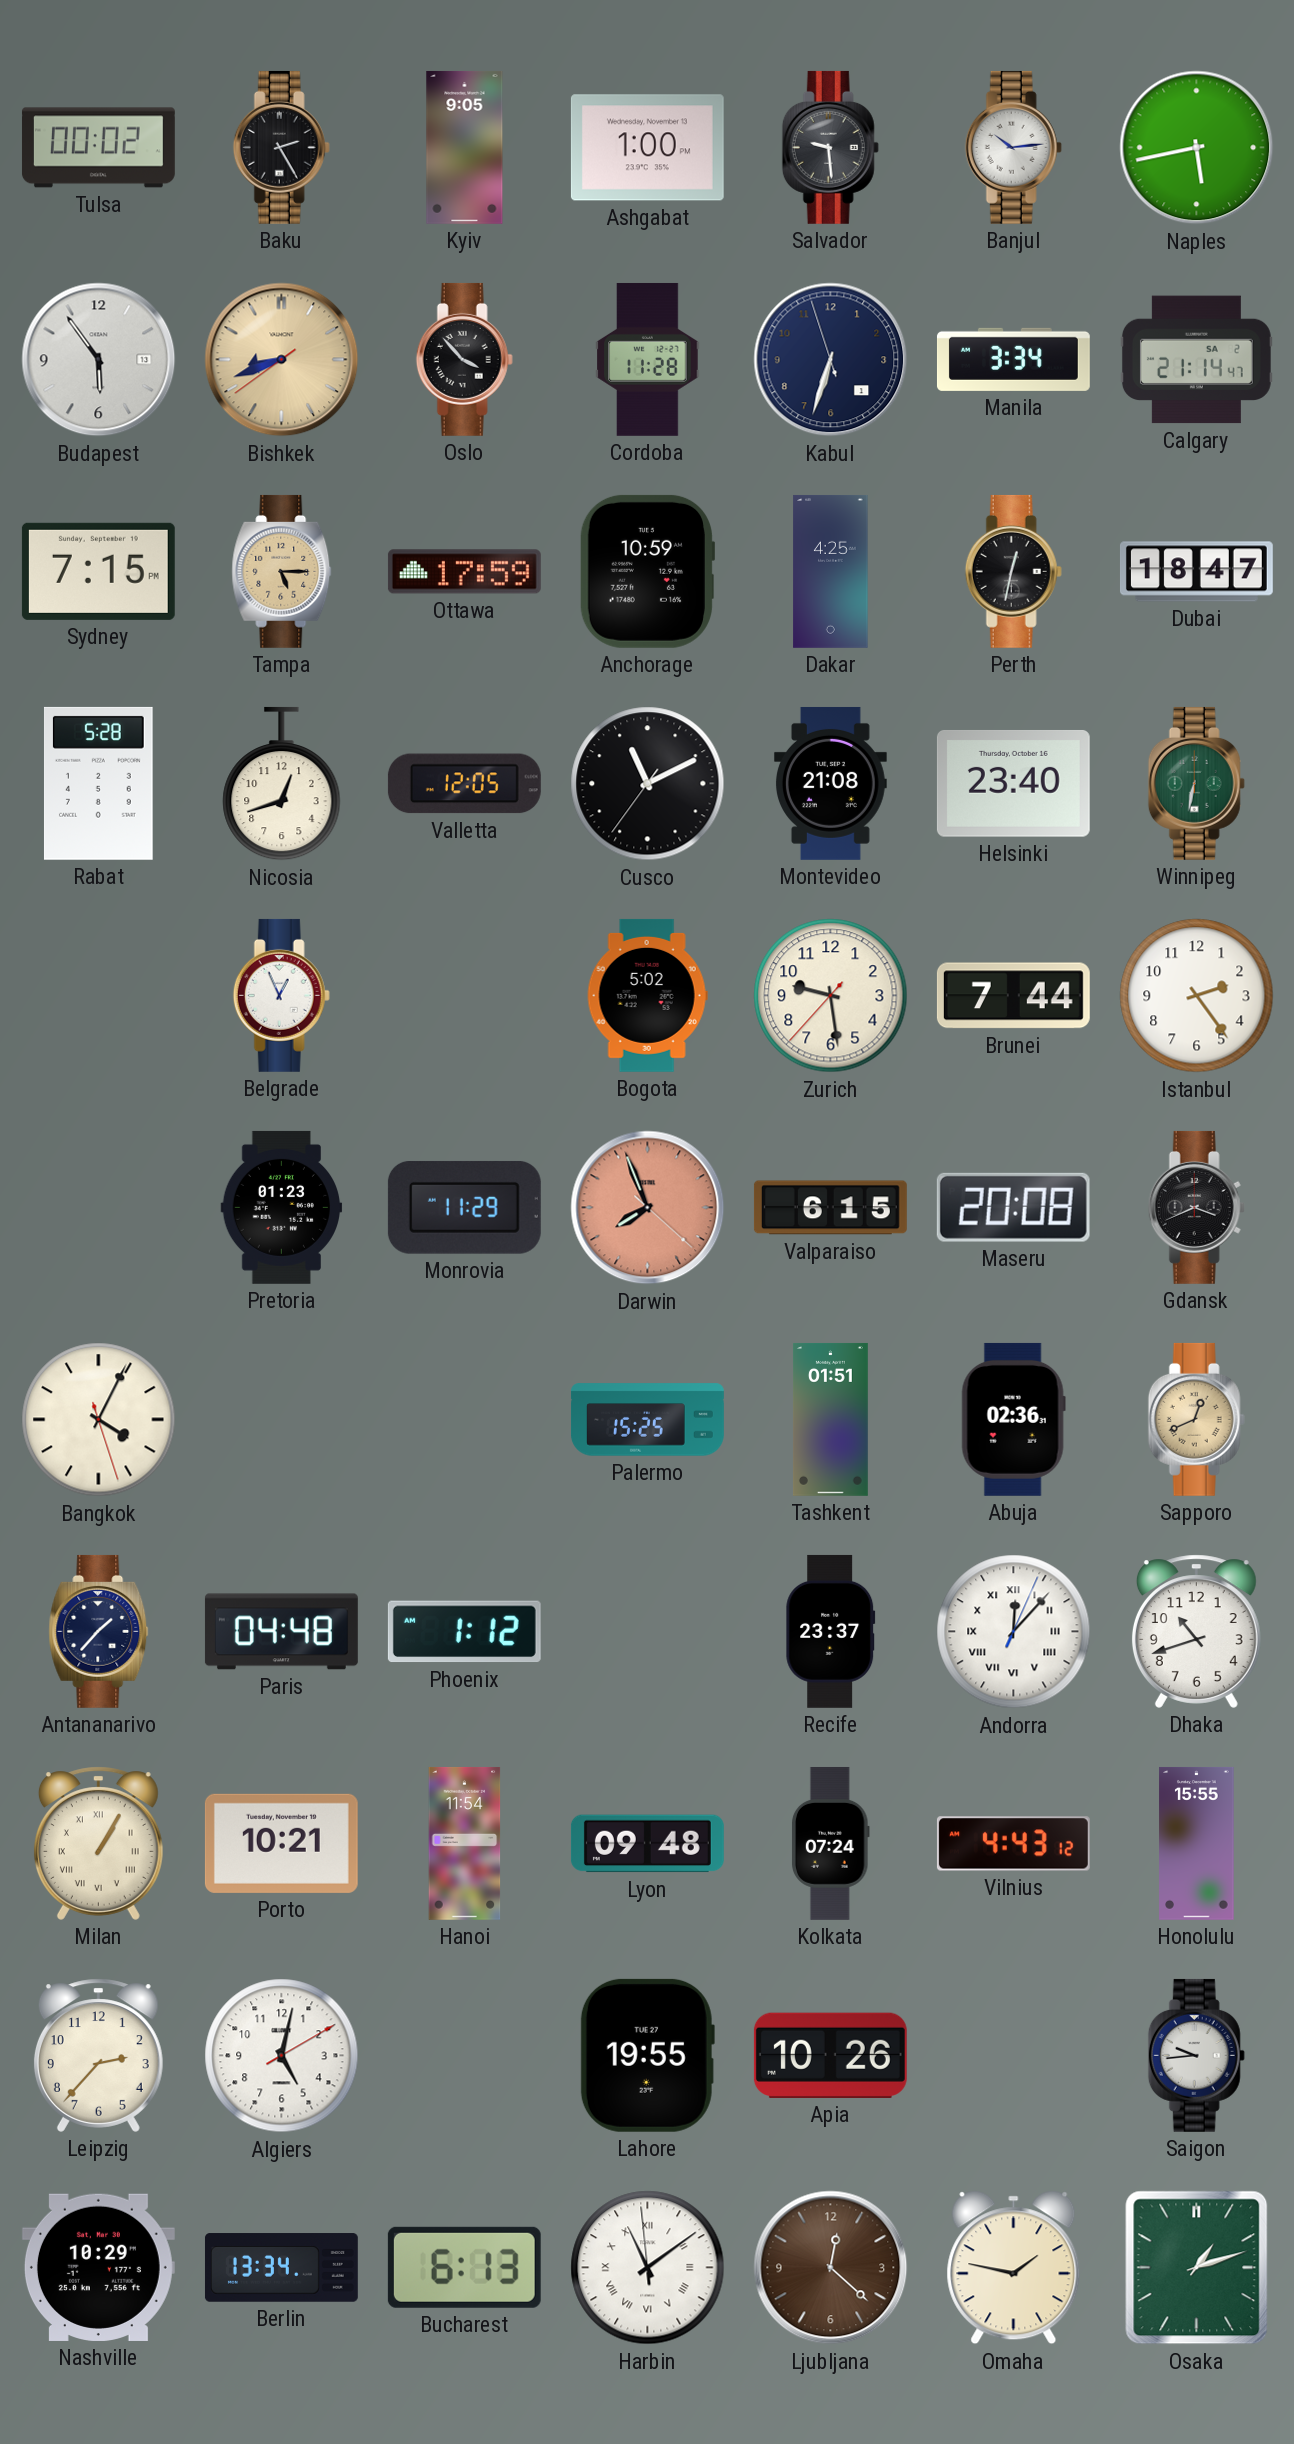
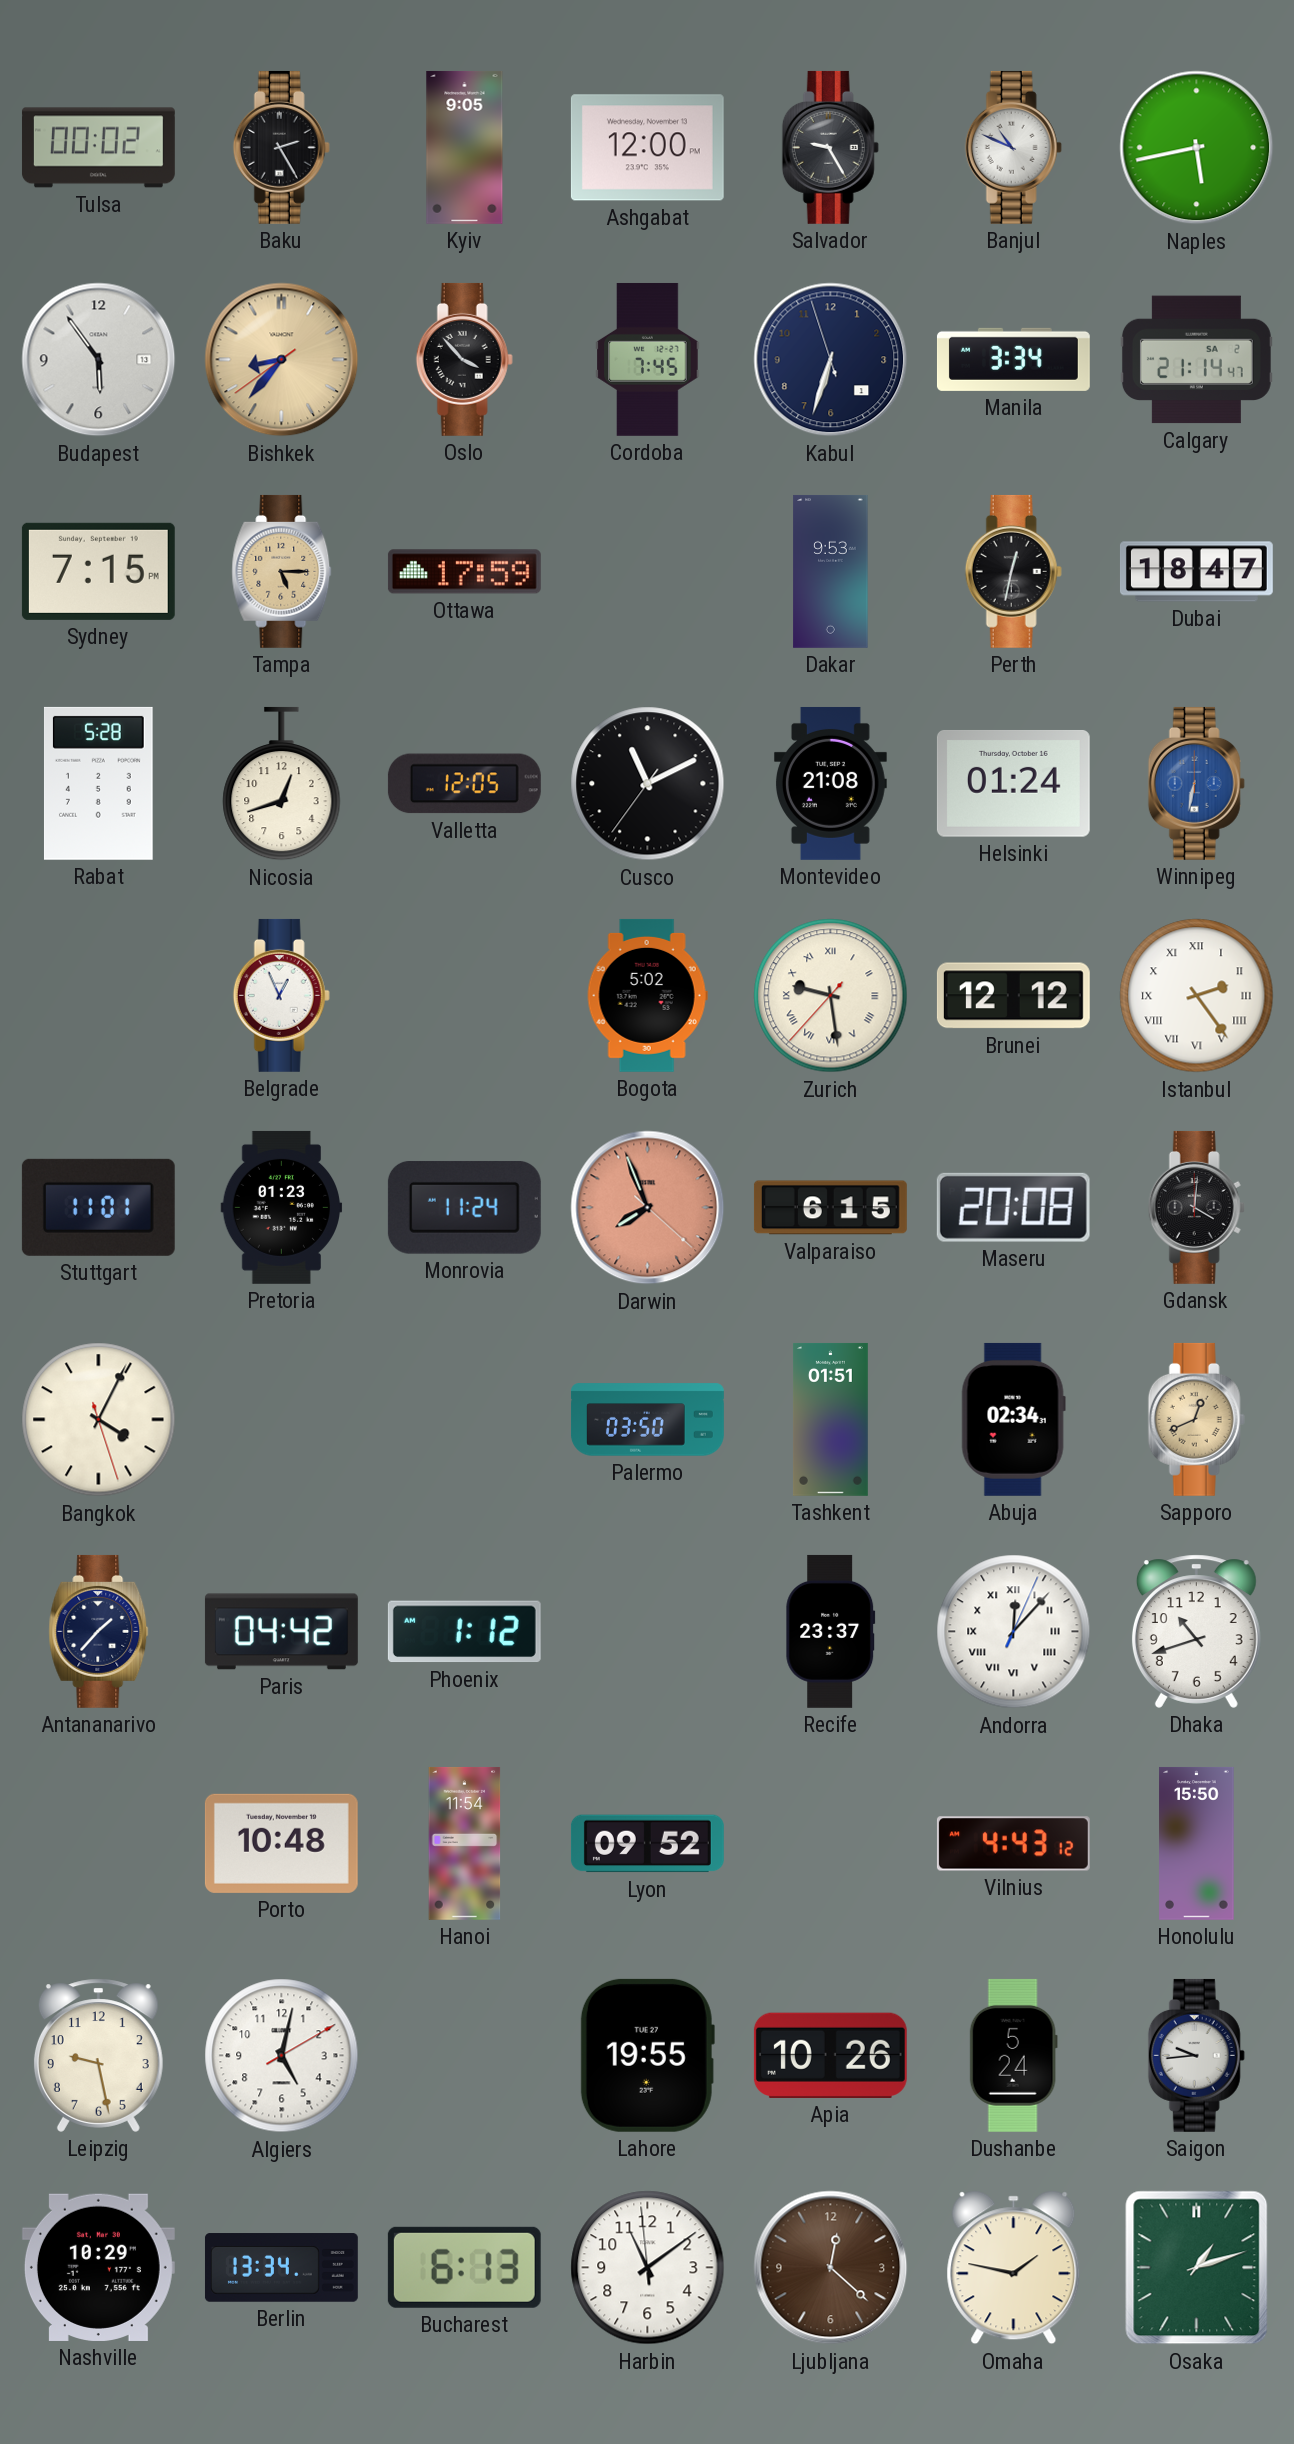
Ashgabat: 1:00 -> 12:00
Salvador: 9:29 -> 9:25
Banjul: 10:14 -> 10:49
Bishkek: 8:41 -> 8:36
Cordoba: 11:28 -> 7:45
Anchorage: 10:59 -> none
Dakar: 4:25 -> 9:53
Helsinki: 23:40 -> 01:24
Winnipeg dial: green -> blue
Zurich numerals: Arabic -> Roman
Brunei: 7:44 -> 12:12
Istanbul numerals: Arabic -> Roman
Stuttgart: none -> 11:01
Monrovia: 11:29 -> 11:24
Gdansk: 3:41 -> 4:01
Palermo: 15:25 -> 03:50
Abuja: 02:36 -> 02:34
Paris: 04:48 -> 04:42
Milan: 1:05 -> none
Porto: 10:21 -> 10:48
Lyon: 09:48 -> 09:52
Kolkata: 07:24 -> none
Honolulu: 15:55 -> 15:50
Leipzig: 2:37 -> 9:28
Dushanbe: none -> 5:24
Harbin numerals: Roman -> Arabic
